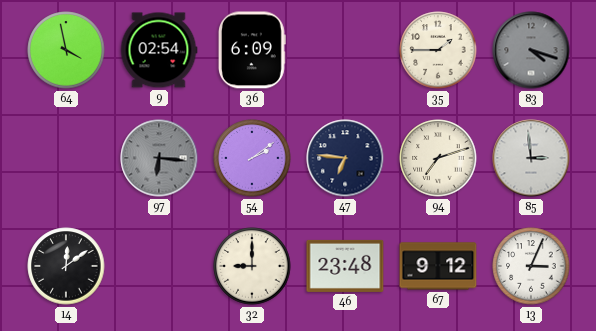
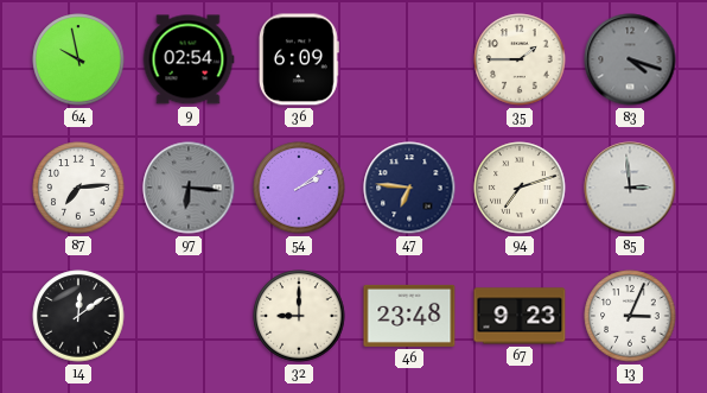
64: 3:58 -> 9:58
87: none -> 7:14
67: 9:12 -> 9:23
